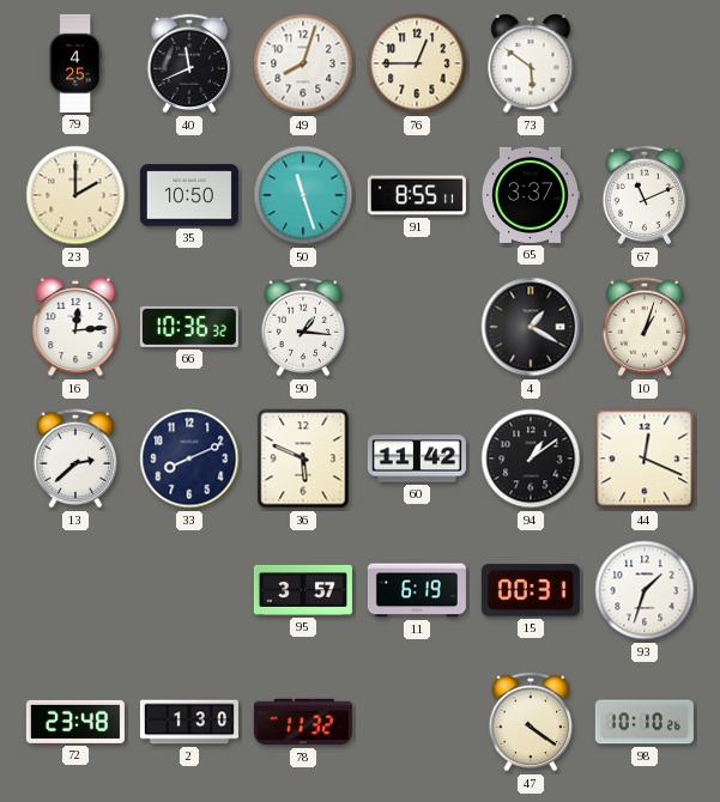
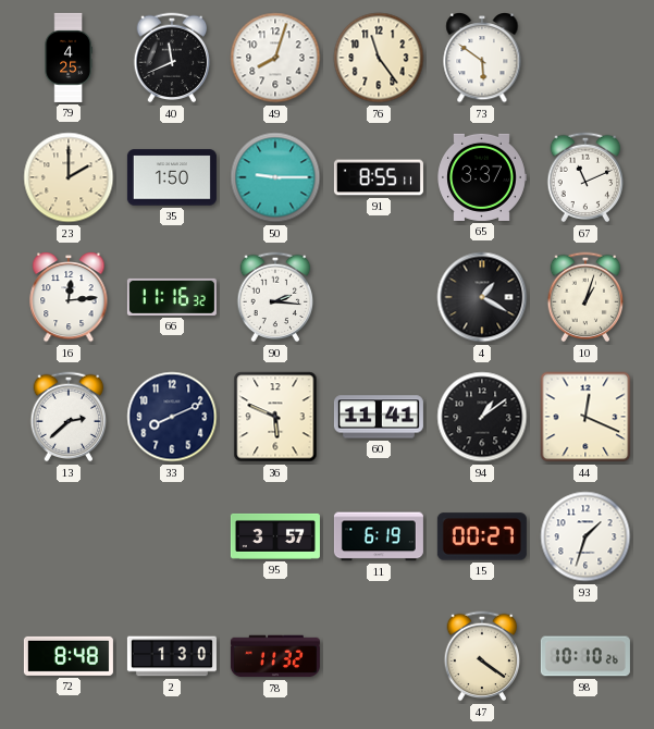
76: 12:45 -> 11:24
35: 10:50 -> 1:50
50: 11:27 -> 9:15
66: 10:36 -> 11:16
90: 1:16 -> 2:16
60: 11:42 -> 11:41
15: 00:31 -> 00:27
72: 23:48 -> 8:48
